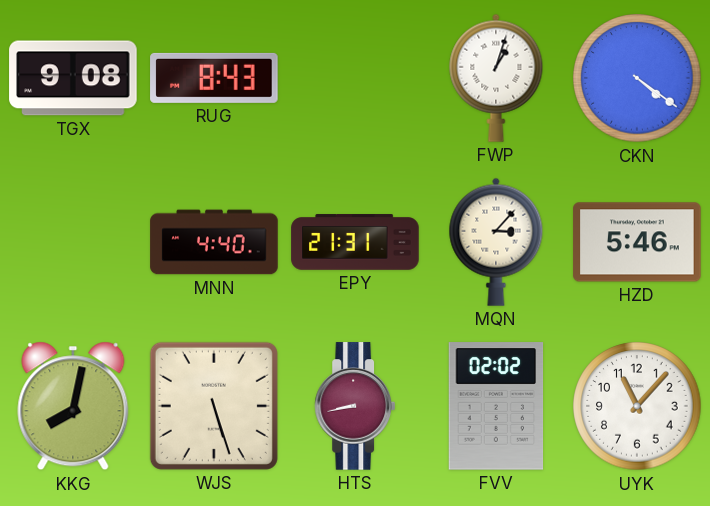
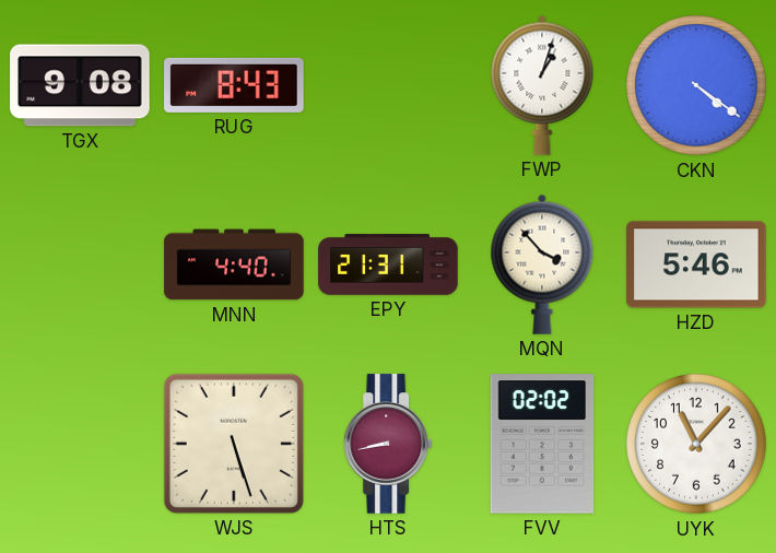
MQN: 3:07 -> 3:53
KKG: 8:02 -> none
